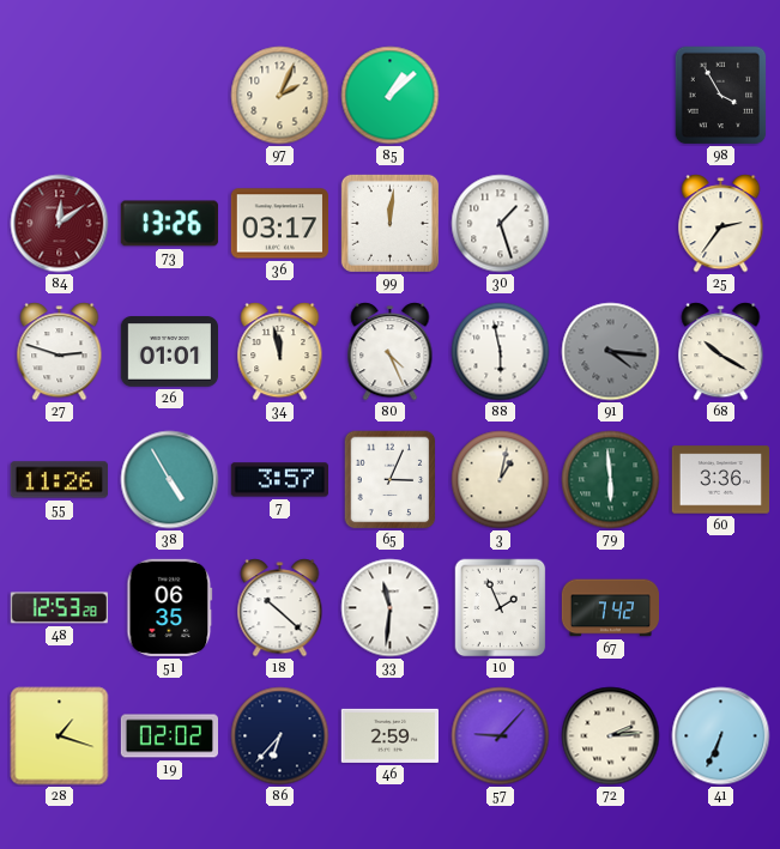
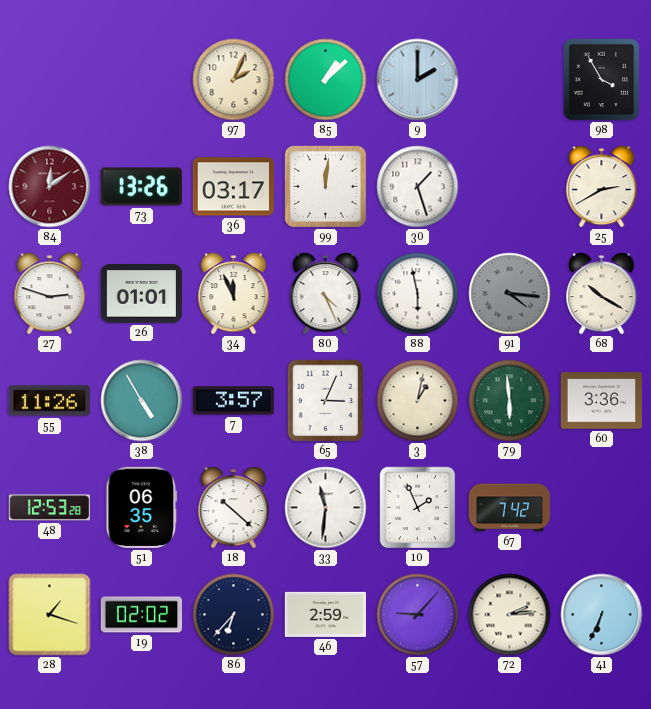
9: none -> 2:00
25: 2:36 -> 2:40
34: 11:58 -> 11:56
